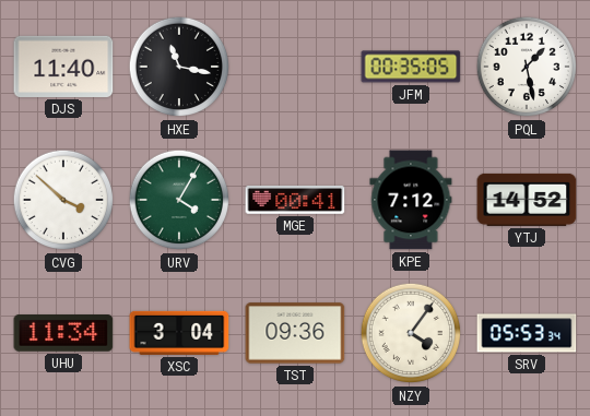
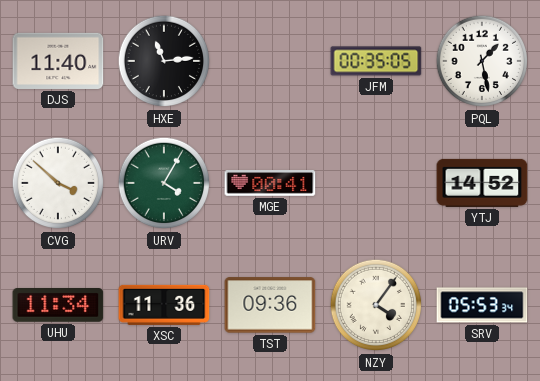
HXE: 11:17 -> 11:14
KPE: 7:12 -> none
XSC: 3:04 -> 11:36
